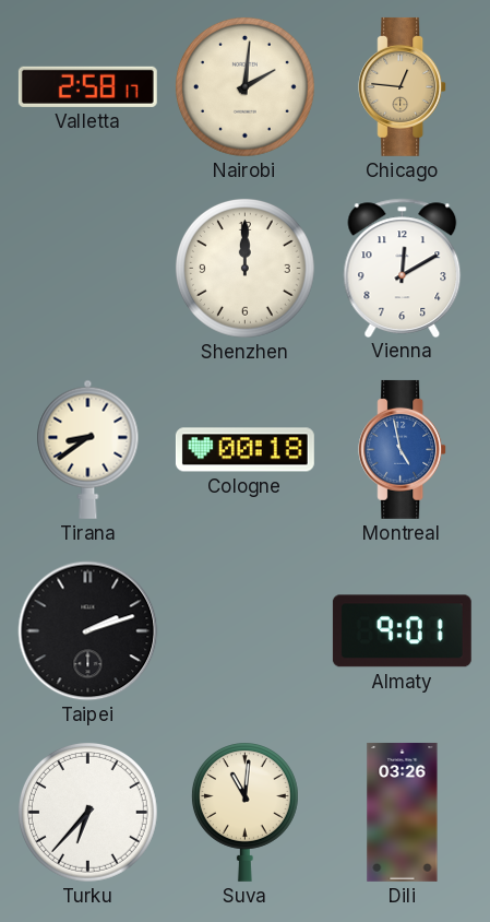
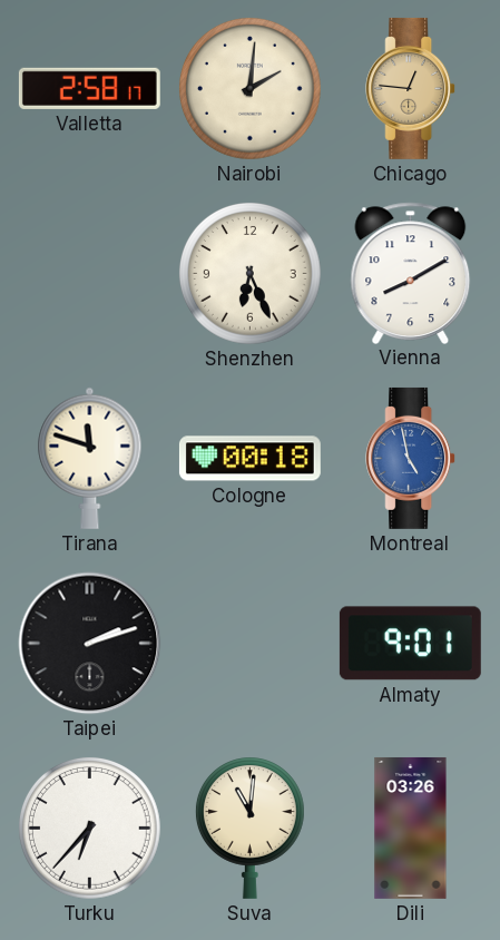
Shenzhen: 12:00 -> 6:26
Vienna: 12:10 -> 8:10
Tirana: 8:39 -> 11:48
